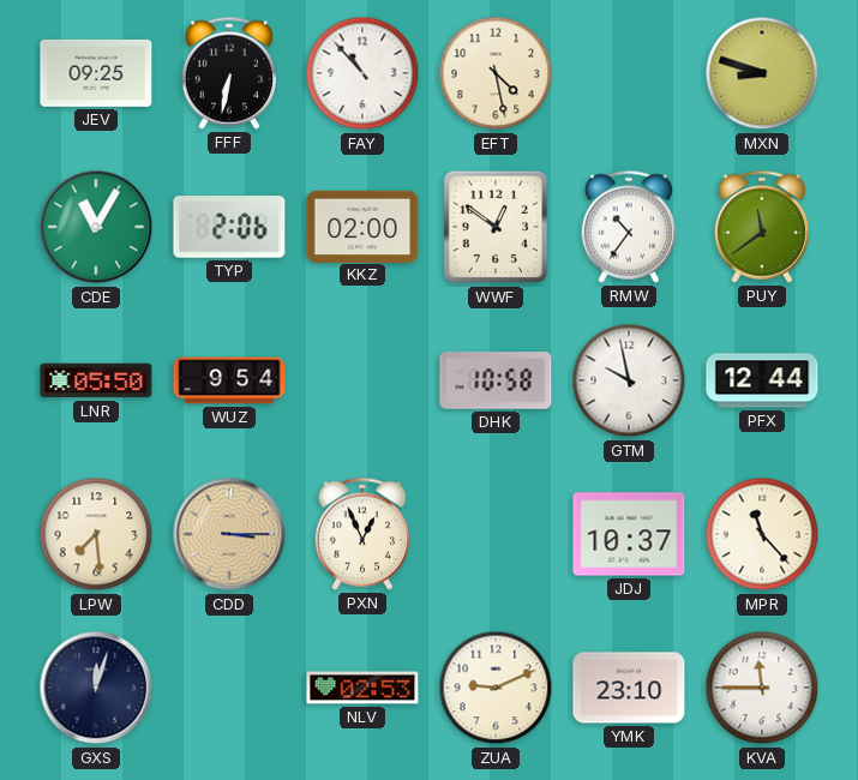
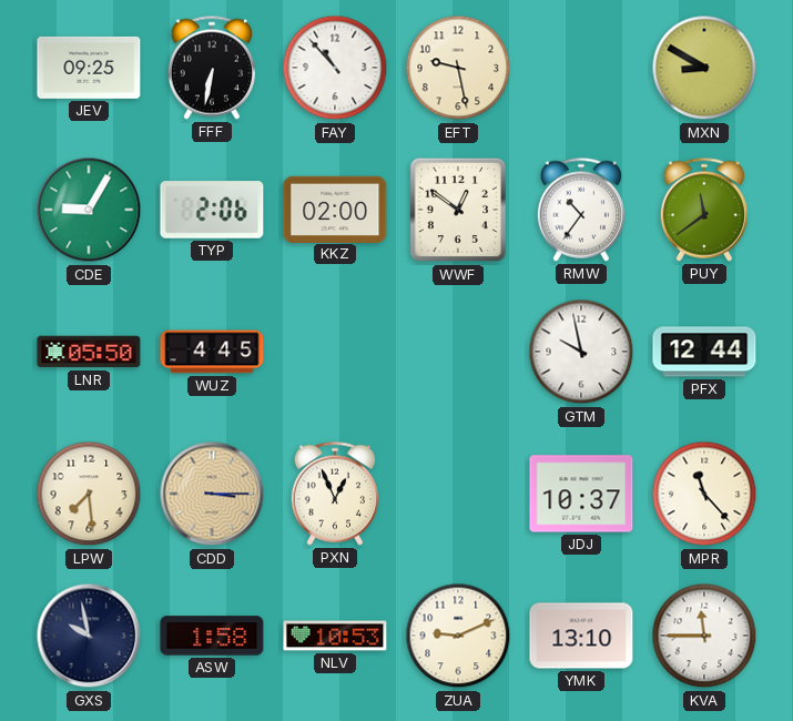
EFT: 4:28 -> 9:28
MXN: 8:48 -> 8:50
CDE: 11:05 -> 9:05
WUZ: 9:54 -> 4:45
DHK: 10:58 -> none
GXS: 12:03 -> 9:58
ASW: none -> 1:58
NLV: 02:53 -> 10:53
YMK: 23:10 -> 13:10
